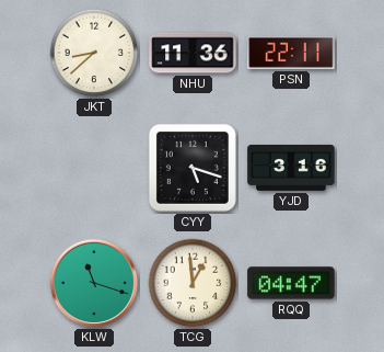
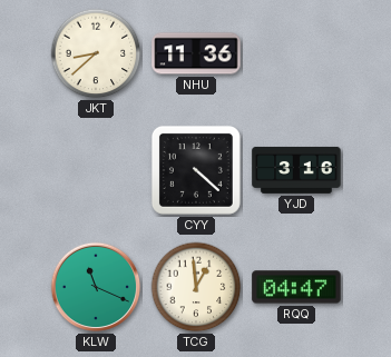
PSN: 22:11 -> none
CYY: 5:18 -> 4:22
KLW: 11:18 -> 11:19
